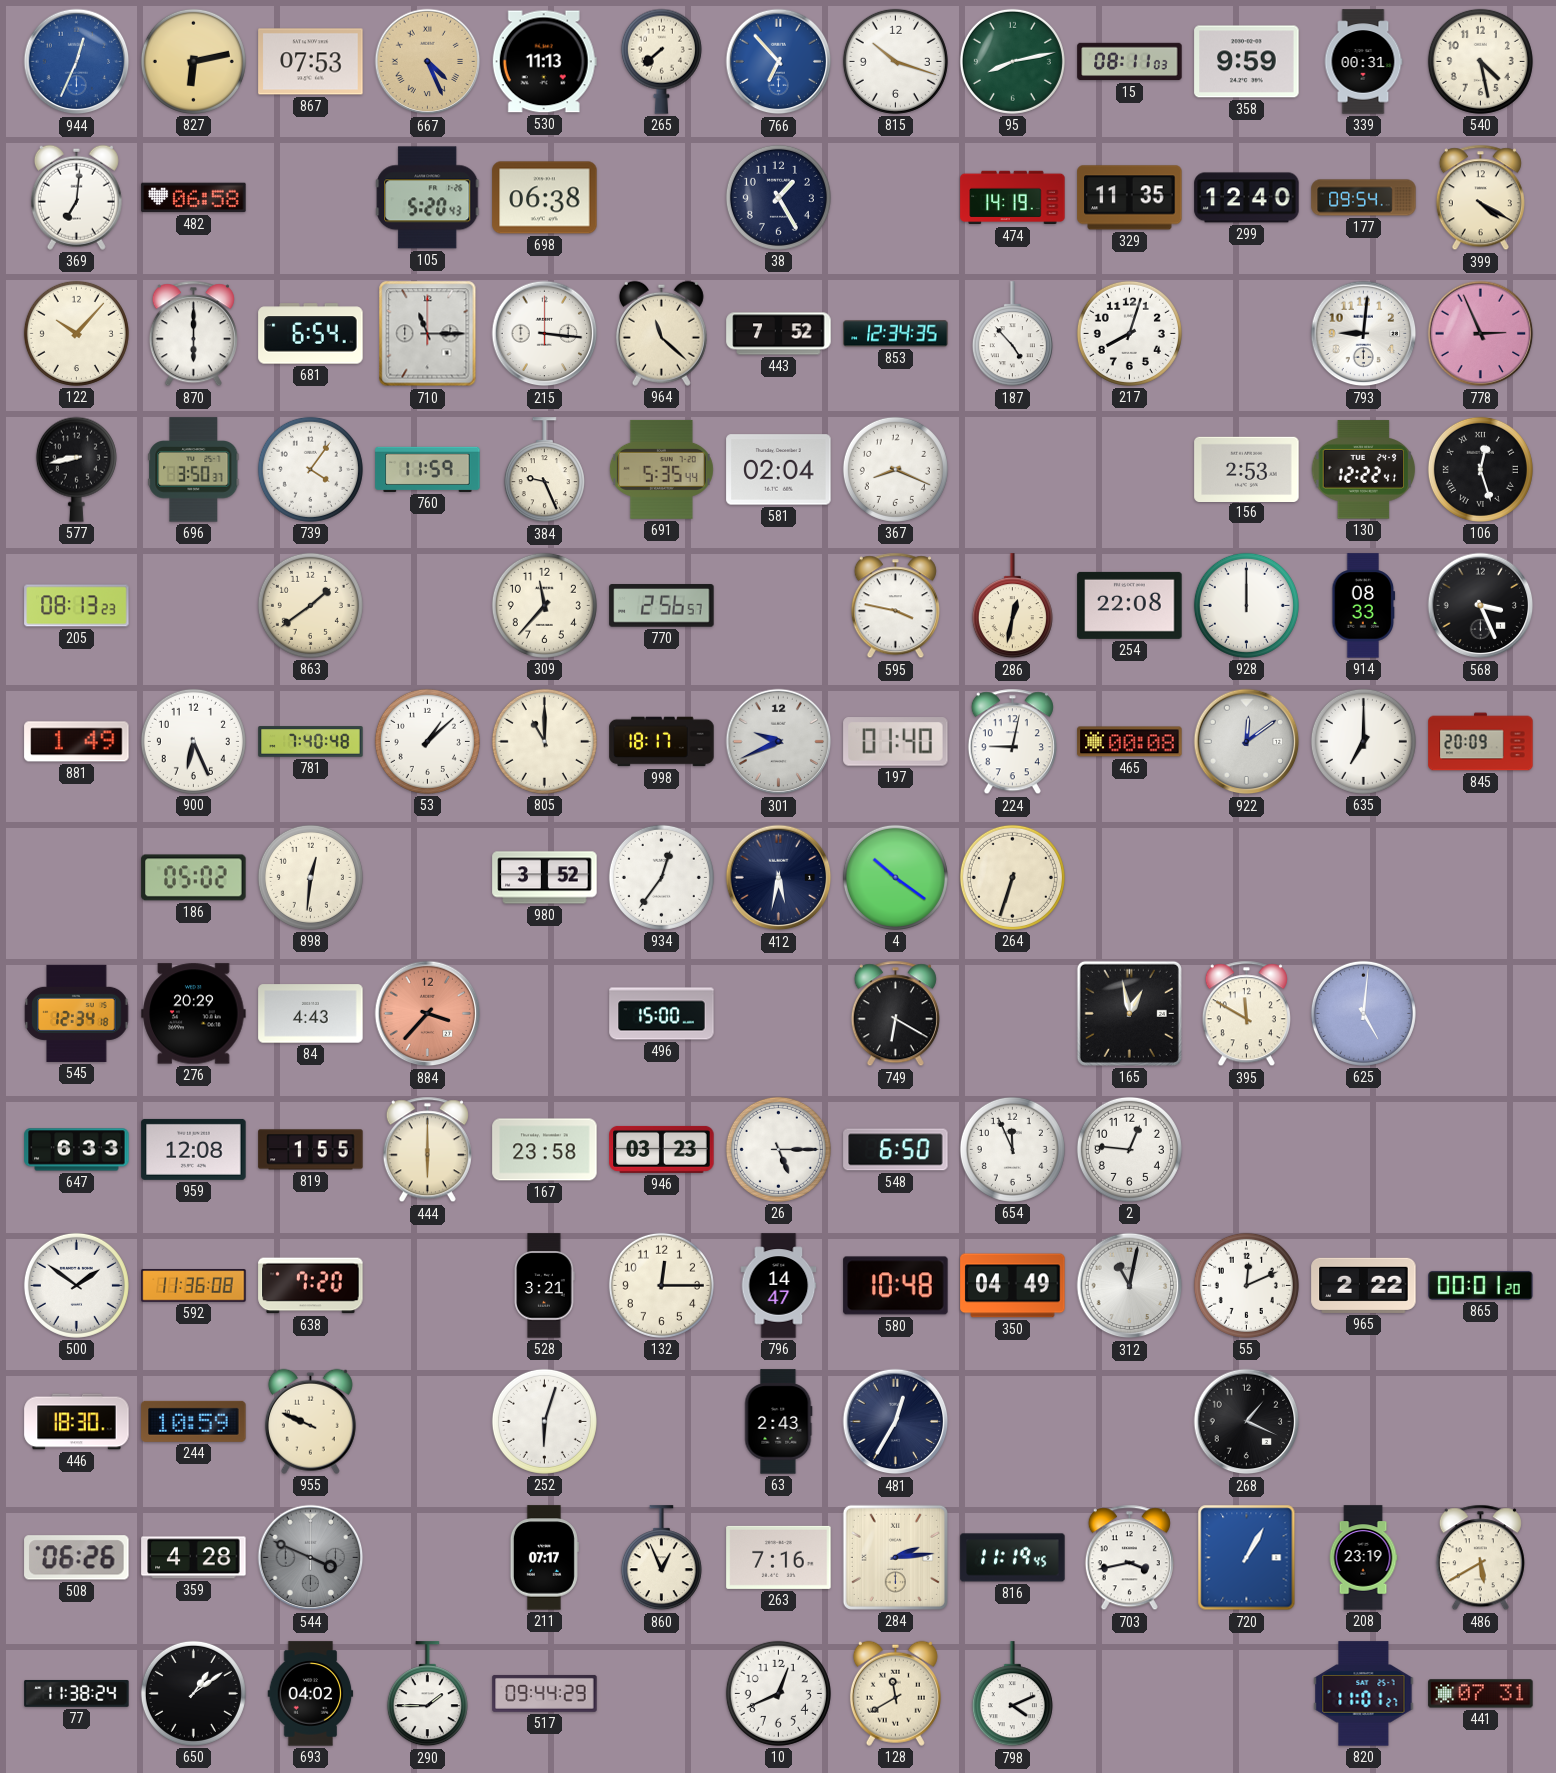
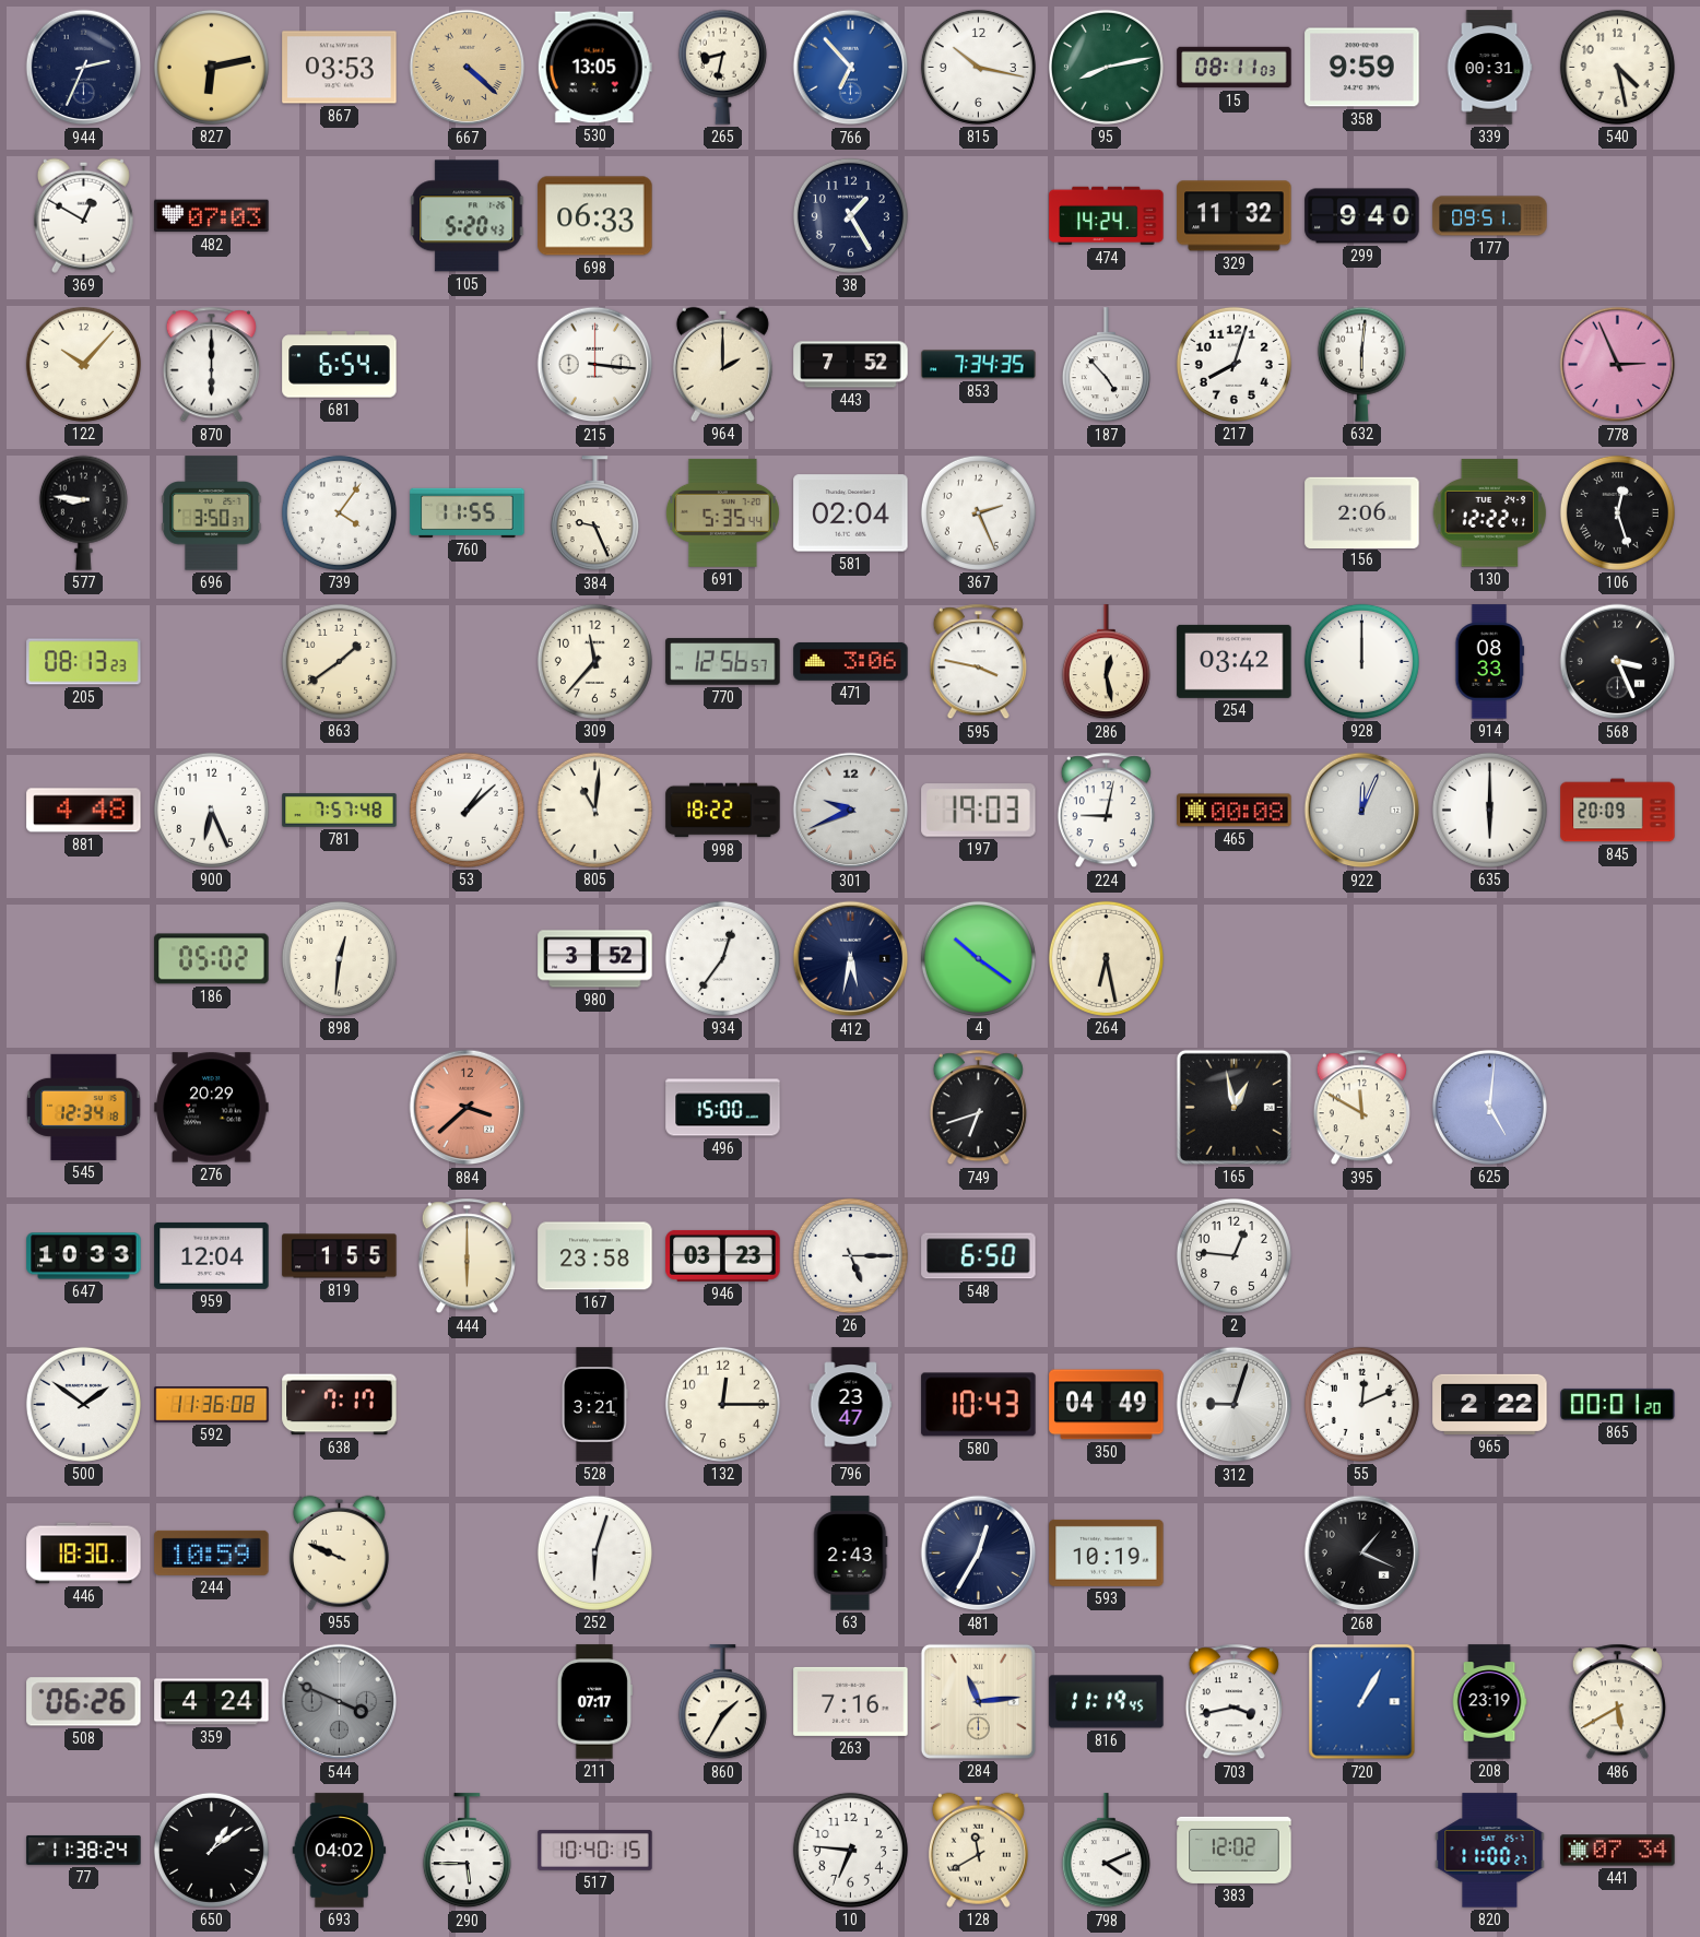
944: 12:34 -> 2:34
944 dial: blue -> navy
867: 07:53 -> 03:53
667: 4:26 -> 4:22
530: 11:13 -> 13:05
265: 7:38 -> 8:32
815: 10:18 -> 10:17
369: 7:01 -> 12:50
482: 06:58 -> 07:03
698: 06:38 -> 06:33
474: 14:19 -> 14:24
329: 11:35 -> 11:32
299: 12:40 -> 9:40
177: 09:54 -> 09:51
399: 4:20 -> none
710: 11:15 -> none
964: 11:22 -> 2:00
853: 12:34 -> 7:34
632: none -> 6:01
793: 9:01 -> none
577: 8:43 -> 8:46
760: 11:59 -> 11:55
367: 8:19 -> 2:26
156: 2:53 -> 2:06
770: 2:56 -> 12:56
471: none -> 3:06
286: 12:32 -> 12:28
254: 22:08 -> 03:42
881: 1:49 -> 4:48
781: 7:40 -> 7:57
805: 11:00 -> 11:01
998: 18:17 -> 18:22
197: 01:40 -> 19:03
922: 12:09 -> 12:04
635: 7:00 -> 6:00
264: 6:33 -> 6:28
84: 4:43 -> none
884: 3:37 -> 3:38
749: 6:20 -> 6:42
647: 6:33 -> 10:33
959: 12:08 -> 12:04
654: 11:56 -> none
638: 7:20 -> 7:17
796: 14:47 -> 23:47
580: 10:48 -> 10:43
312: 11:02 -> 9:03
593: none -> 10:19
359: 4:28 -> 4:24
860: 12:56 -> 1:35
284: 2:14 -> 11:14
290: 1:45 -> 5:45
517: 09:44 -> 10:40
10: 12:41 -> 6:46
383: none -> 12:02
820: 11:01 -> 11:00
441: 07:31 -> 07:34
